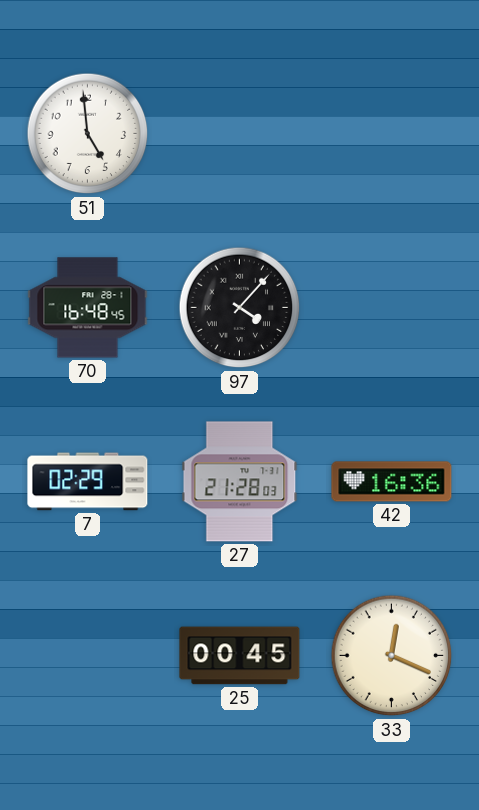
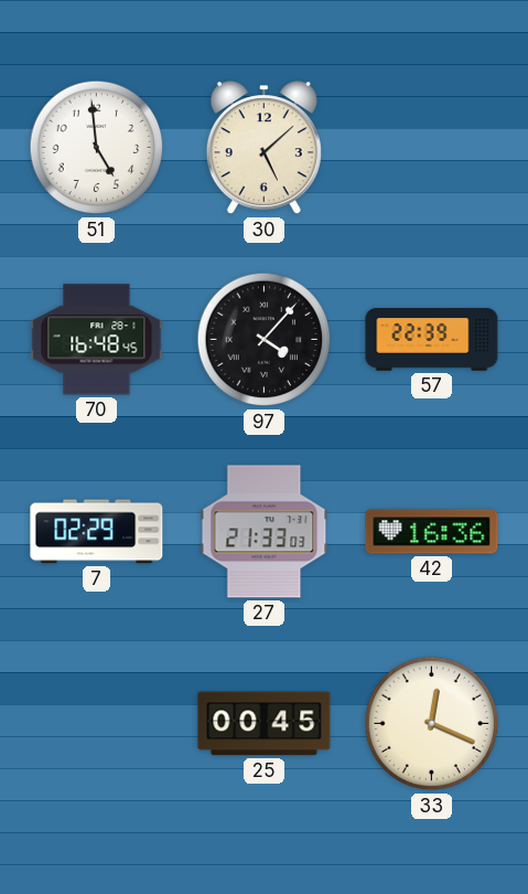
30: none -> 5:08
57: none -> 22:39
27: 21:28 -> 21:33
